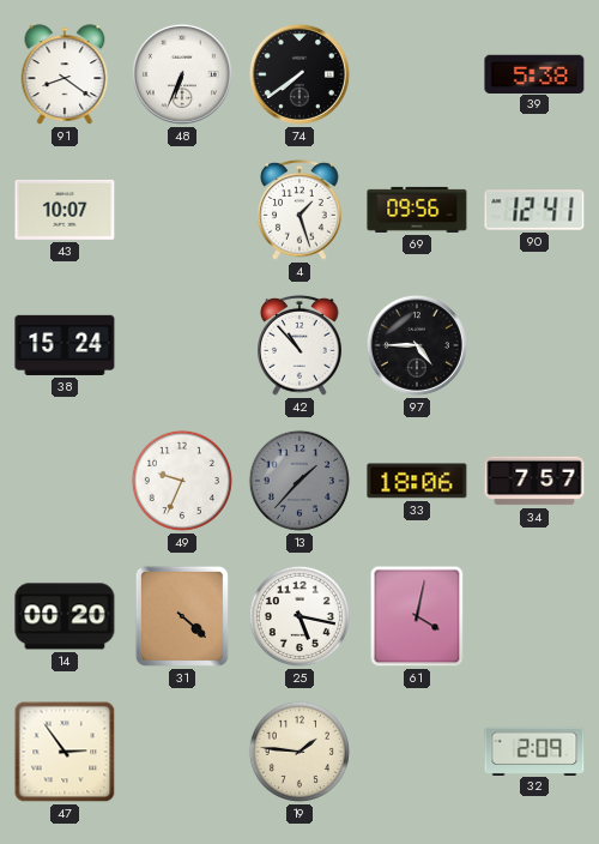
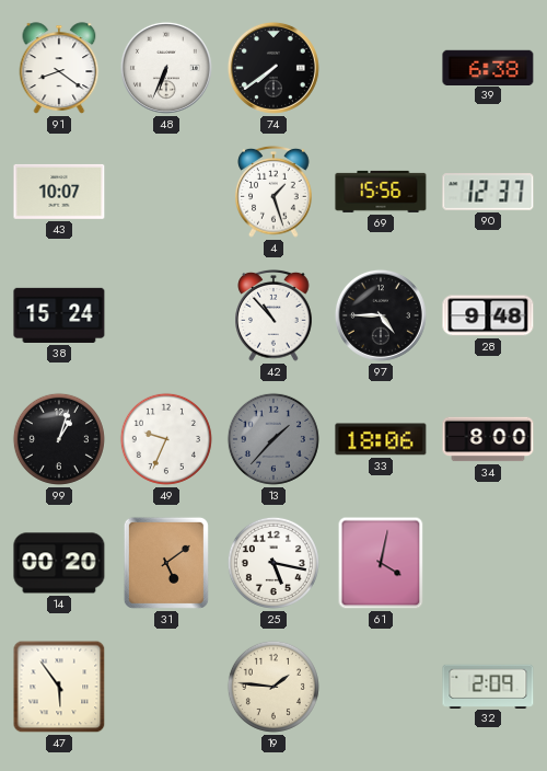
39: 5:38 -> 6:38
69: 09:56 -> 15:56
90: 12:41 -> 12:37
28: none -> 9:48
99: none -> 1:03
34: 7:57 -> 8:00
31: 4:22 -> 5:09
47: 2:54 -> 5:54
